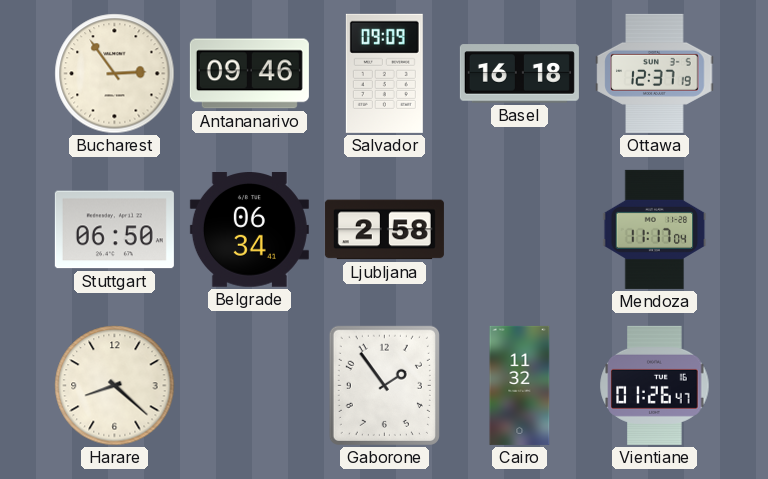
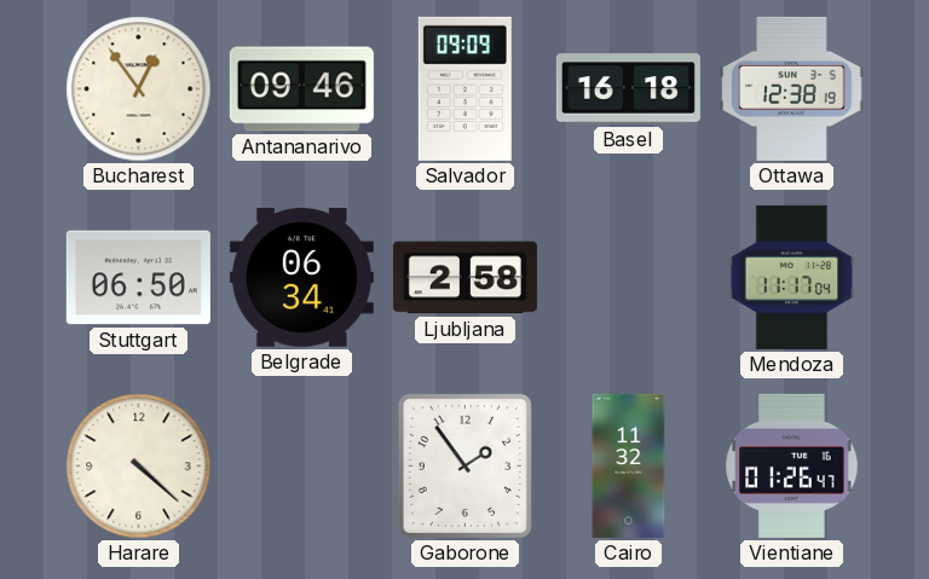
Bucharest: 2:54 -> 12:54
Ottawa: 12:37 -> 12:38
Harare: 8:22 -> 4:22
